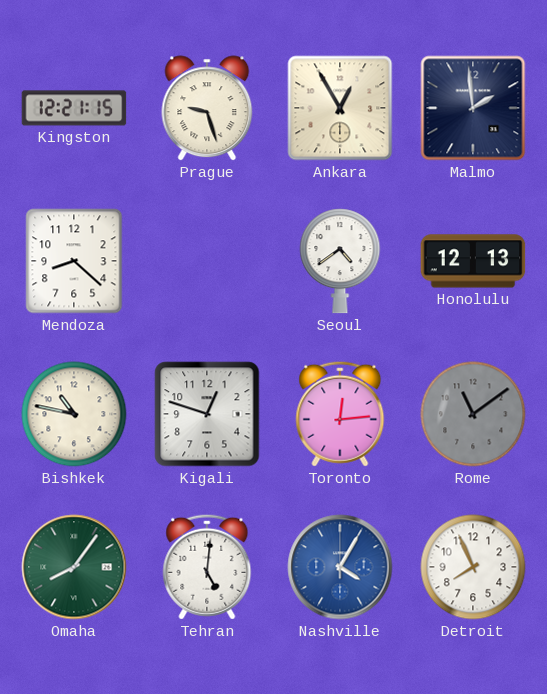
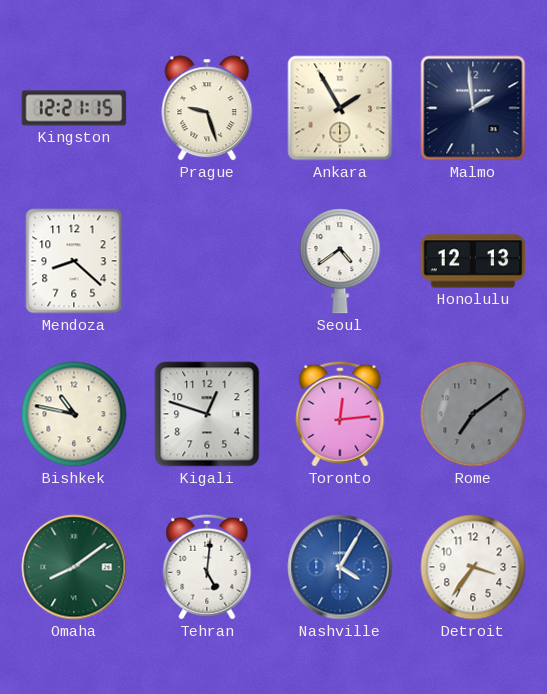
Ankara: 12:55 -> 1:55
Rome: 11:09 -> 7:09
Omaha: 8:06 -> 8:09
Detroit: 7:56 -> 3:36
